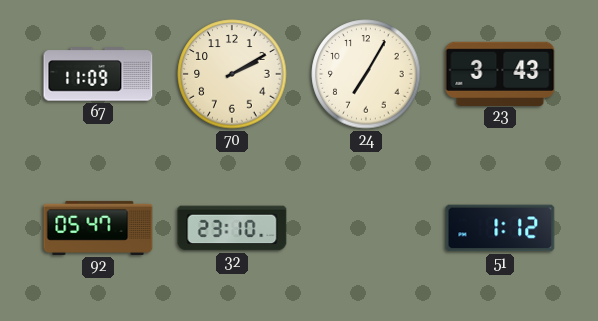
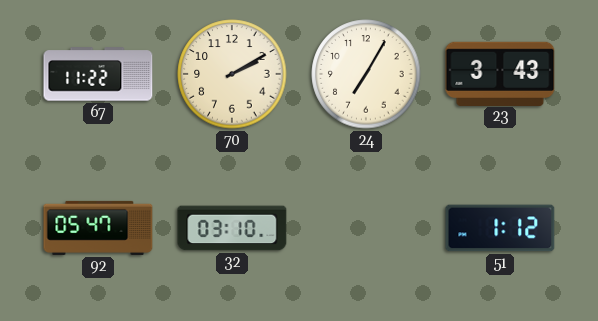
67: 11:09 -> 11:22
32: 23:10 -> 03:10
